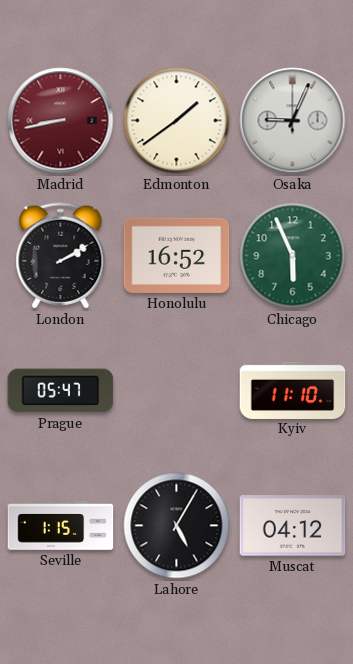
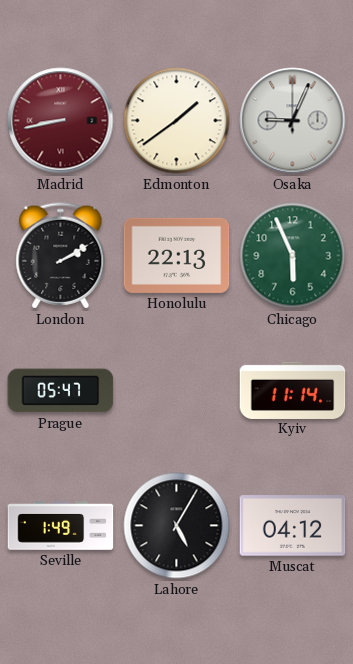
Honolulu: 16:52 -> 22:13
Kyiv: 11:10 -> 11:14
Seville: 1:15 -> 1:49
